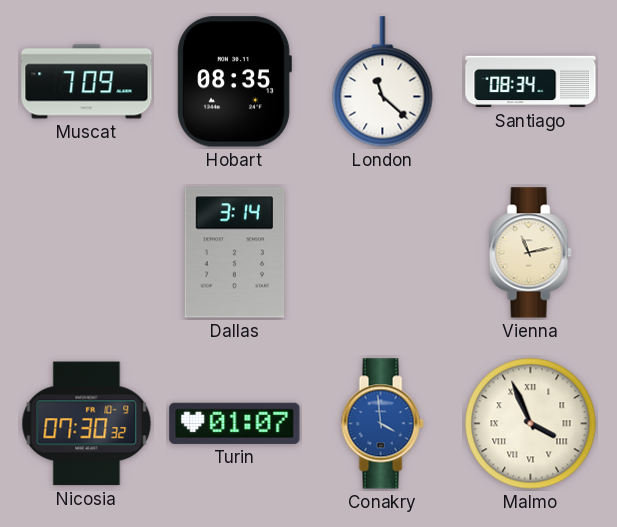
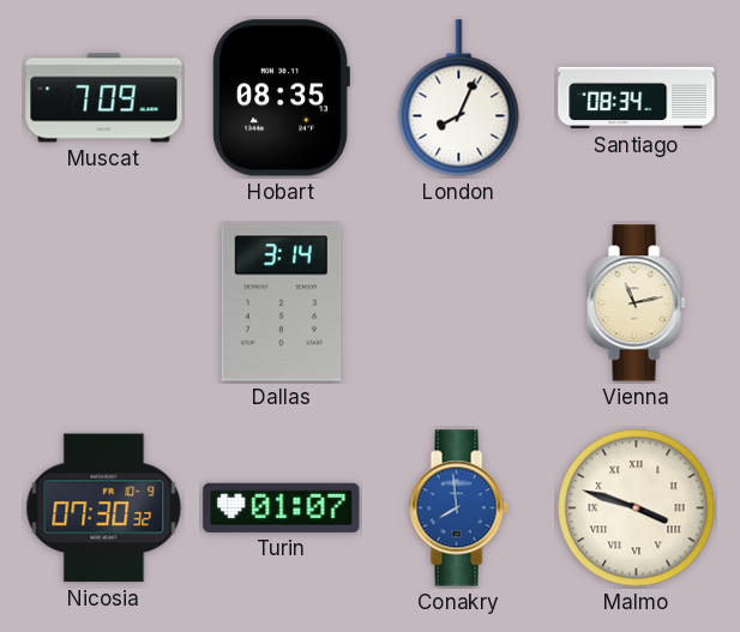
London: 11:22 -> 8:04
Conakry: 3:59 -> 7:59
Malmo: 3:56 -> 3:48
